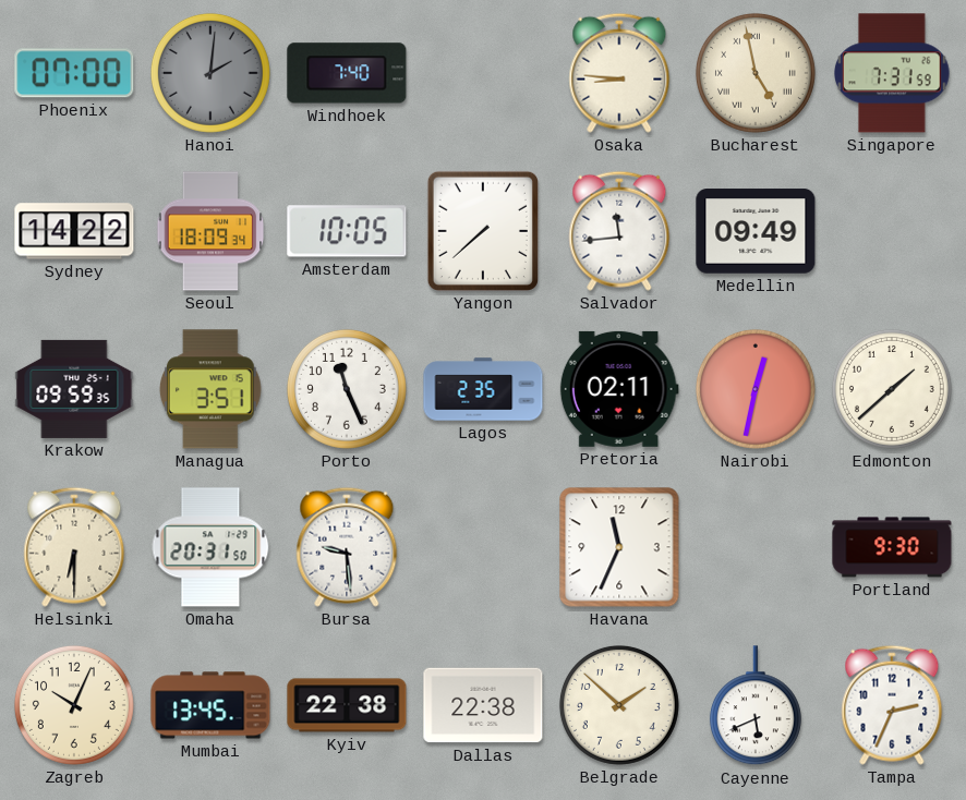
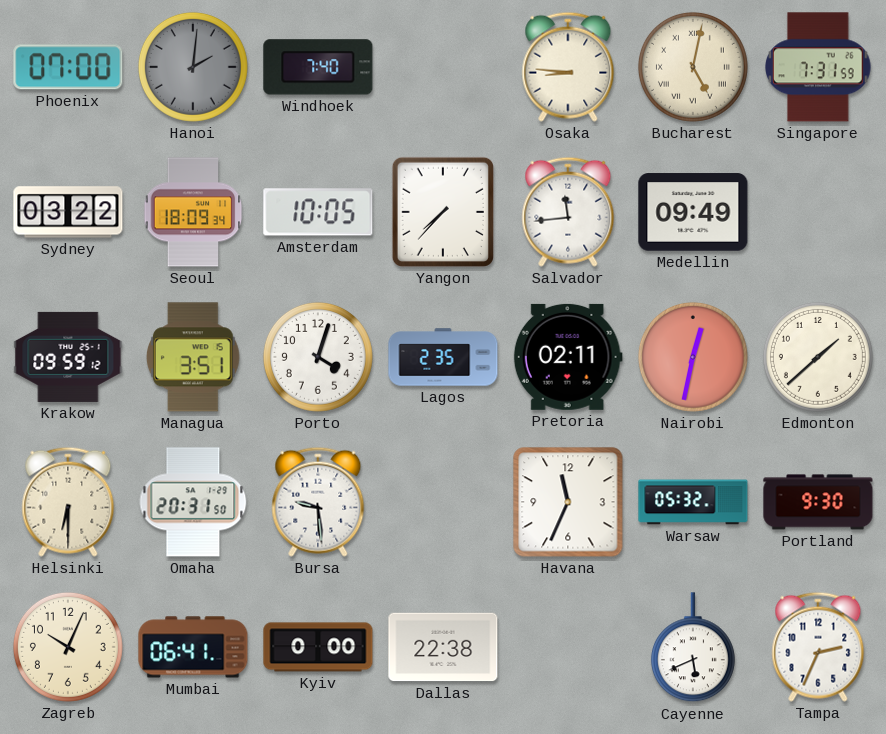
Bucharest: 4:58 -> 5:02
Sydney: 14:22 -> 03:22
Yangon: 7:38 -> 7:37
Krakow: 09:59:35 -> 09:59:12
Porto: 11:26 -> 4:03
Warsaw: none -> 05:32
Mumbai: 13:45 -> 06:41
Kyiv: 22:38 -> 0:00
Belgrade: 1:52 -> none
